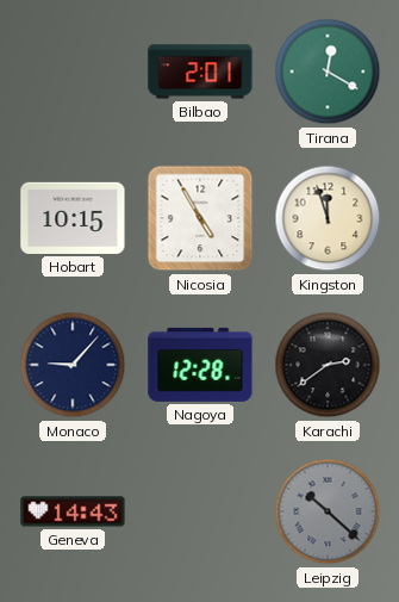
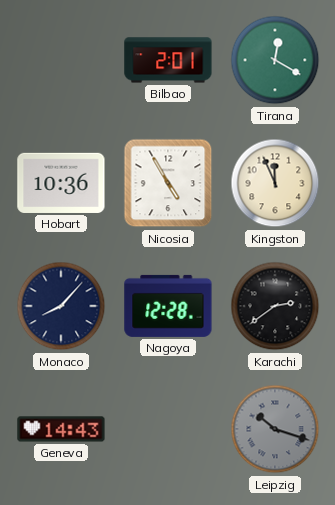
Hobart: 10:15 -> 10:36
Kingston: 11:57 -> 11:56
Monaco: 9:07 -> 8:07
Leipzig: 10:22 -> 10:18
